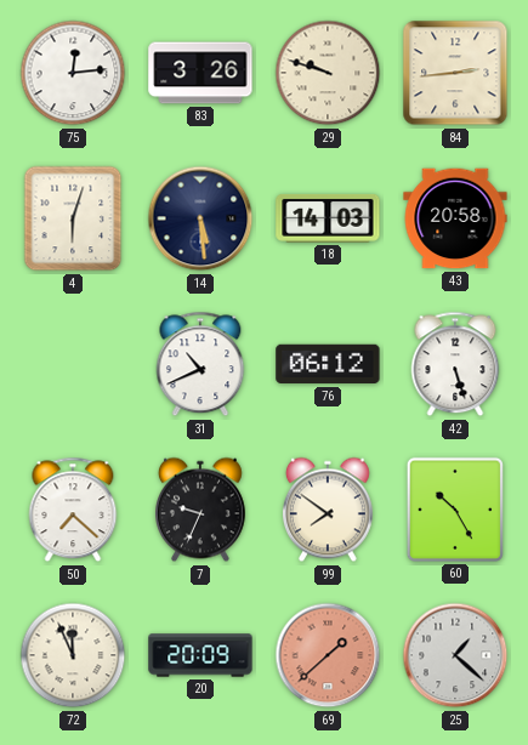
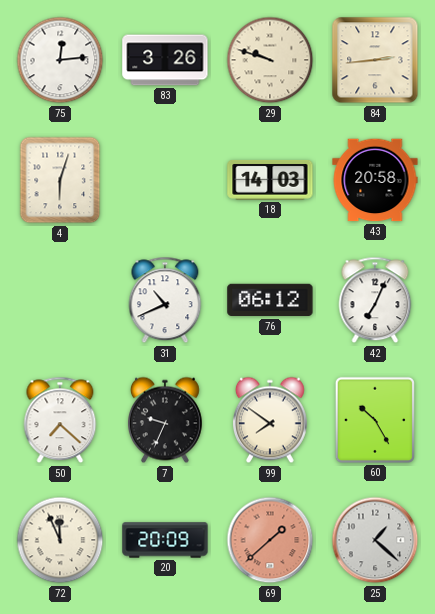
14: 5:29 -> none
42: 5:27 -> 7:04
